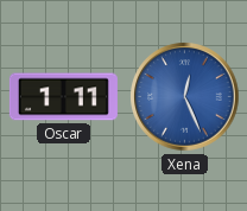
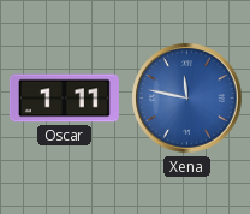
Xena: 12:26 -> 11:47
